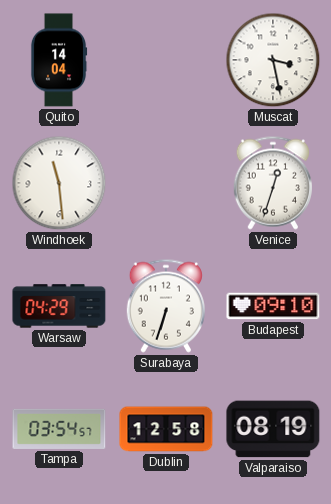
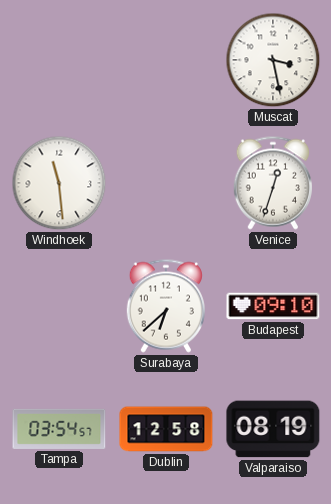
Quito: 14:04 -> none
Warsaw: 04:29 -> none
Surabaya: 6:33 -> 6:38
